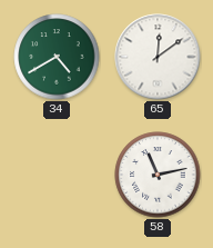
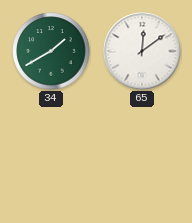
34: 4:40 -> 1:40
58: 11:13 -> none
